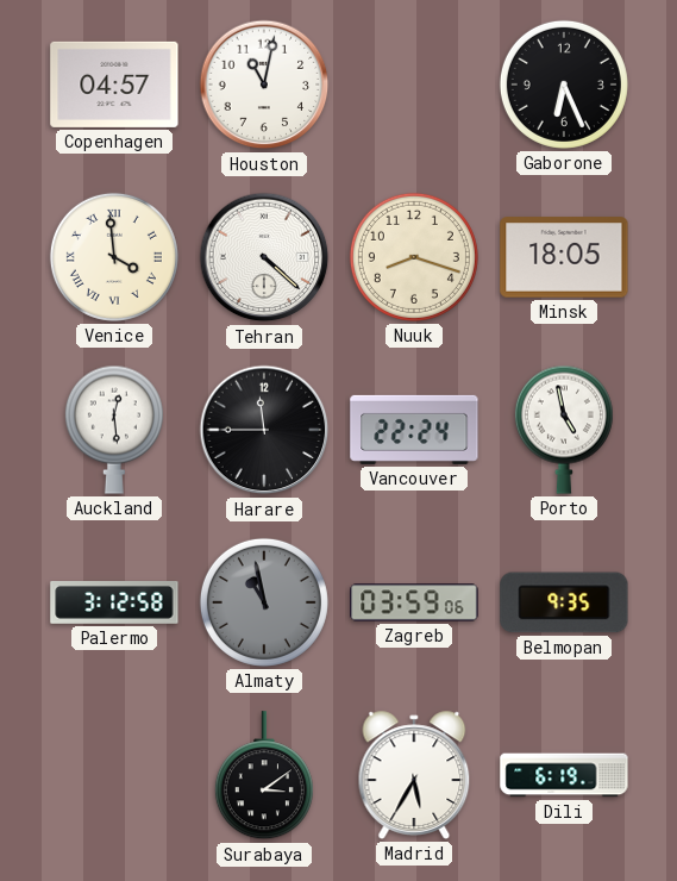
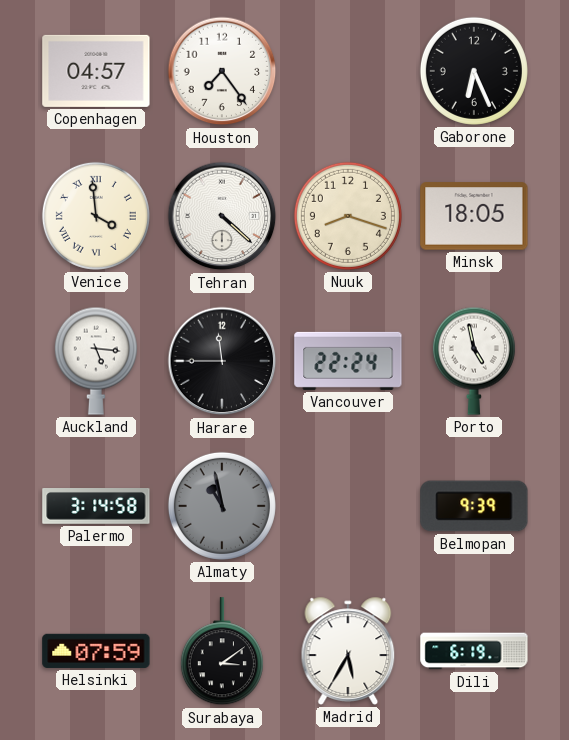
Houston: 11:02 -> 7:24
Auckland: 12:29 -> 5:16
Palermo: 3:12 -> 3:14
Zagreb: 03:59 -> none
Belmopan: 9:35 -> 9:39
Helsinki: none -> 07:59
